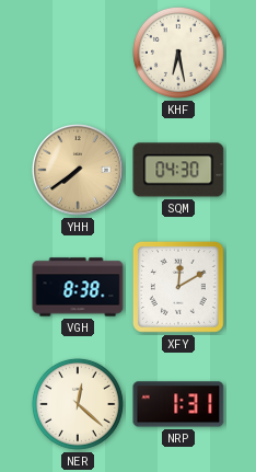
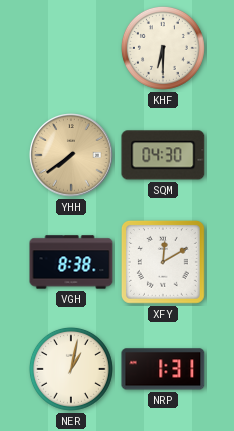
KHF: 6:28 -> 6:30
NER: 12:22 -> 1:02
